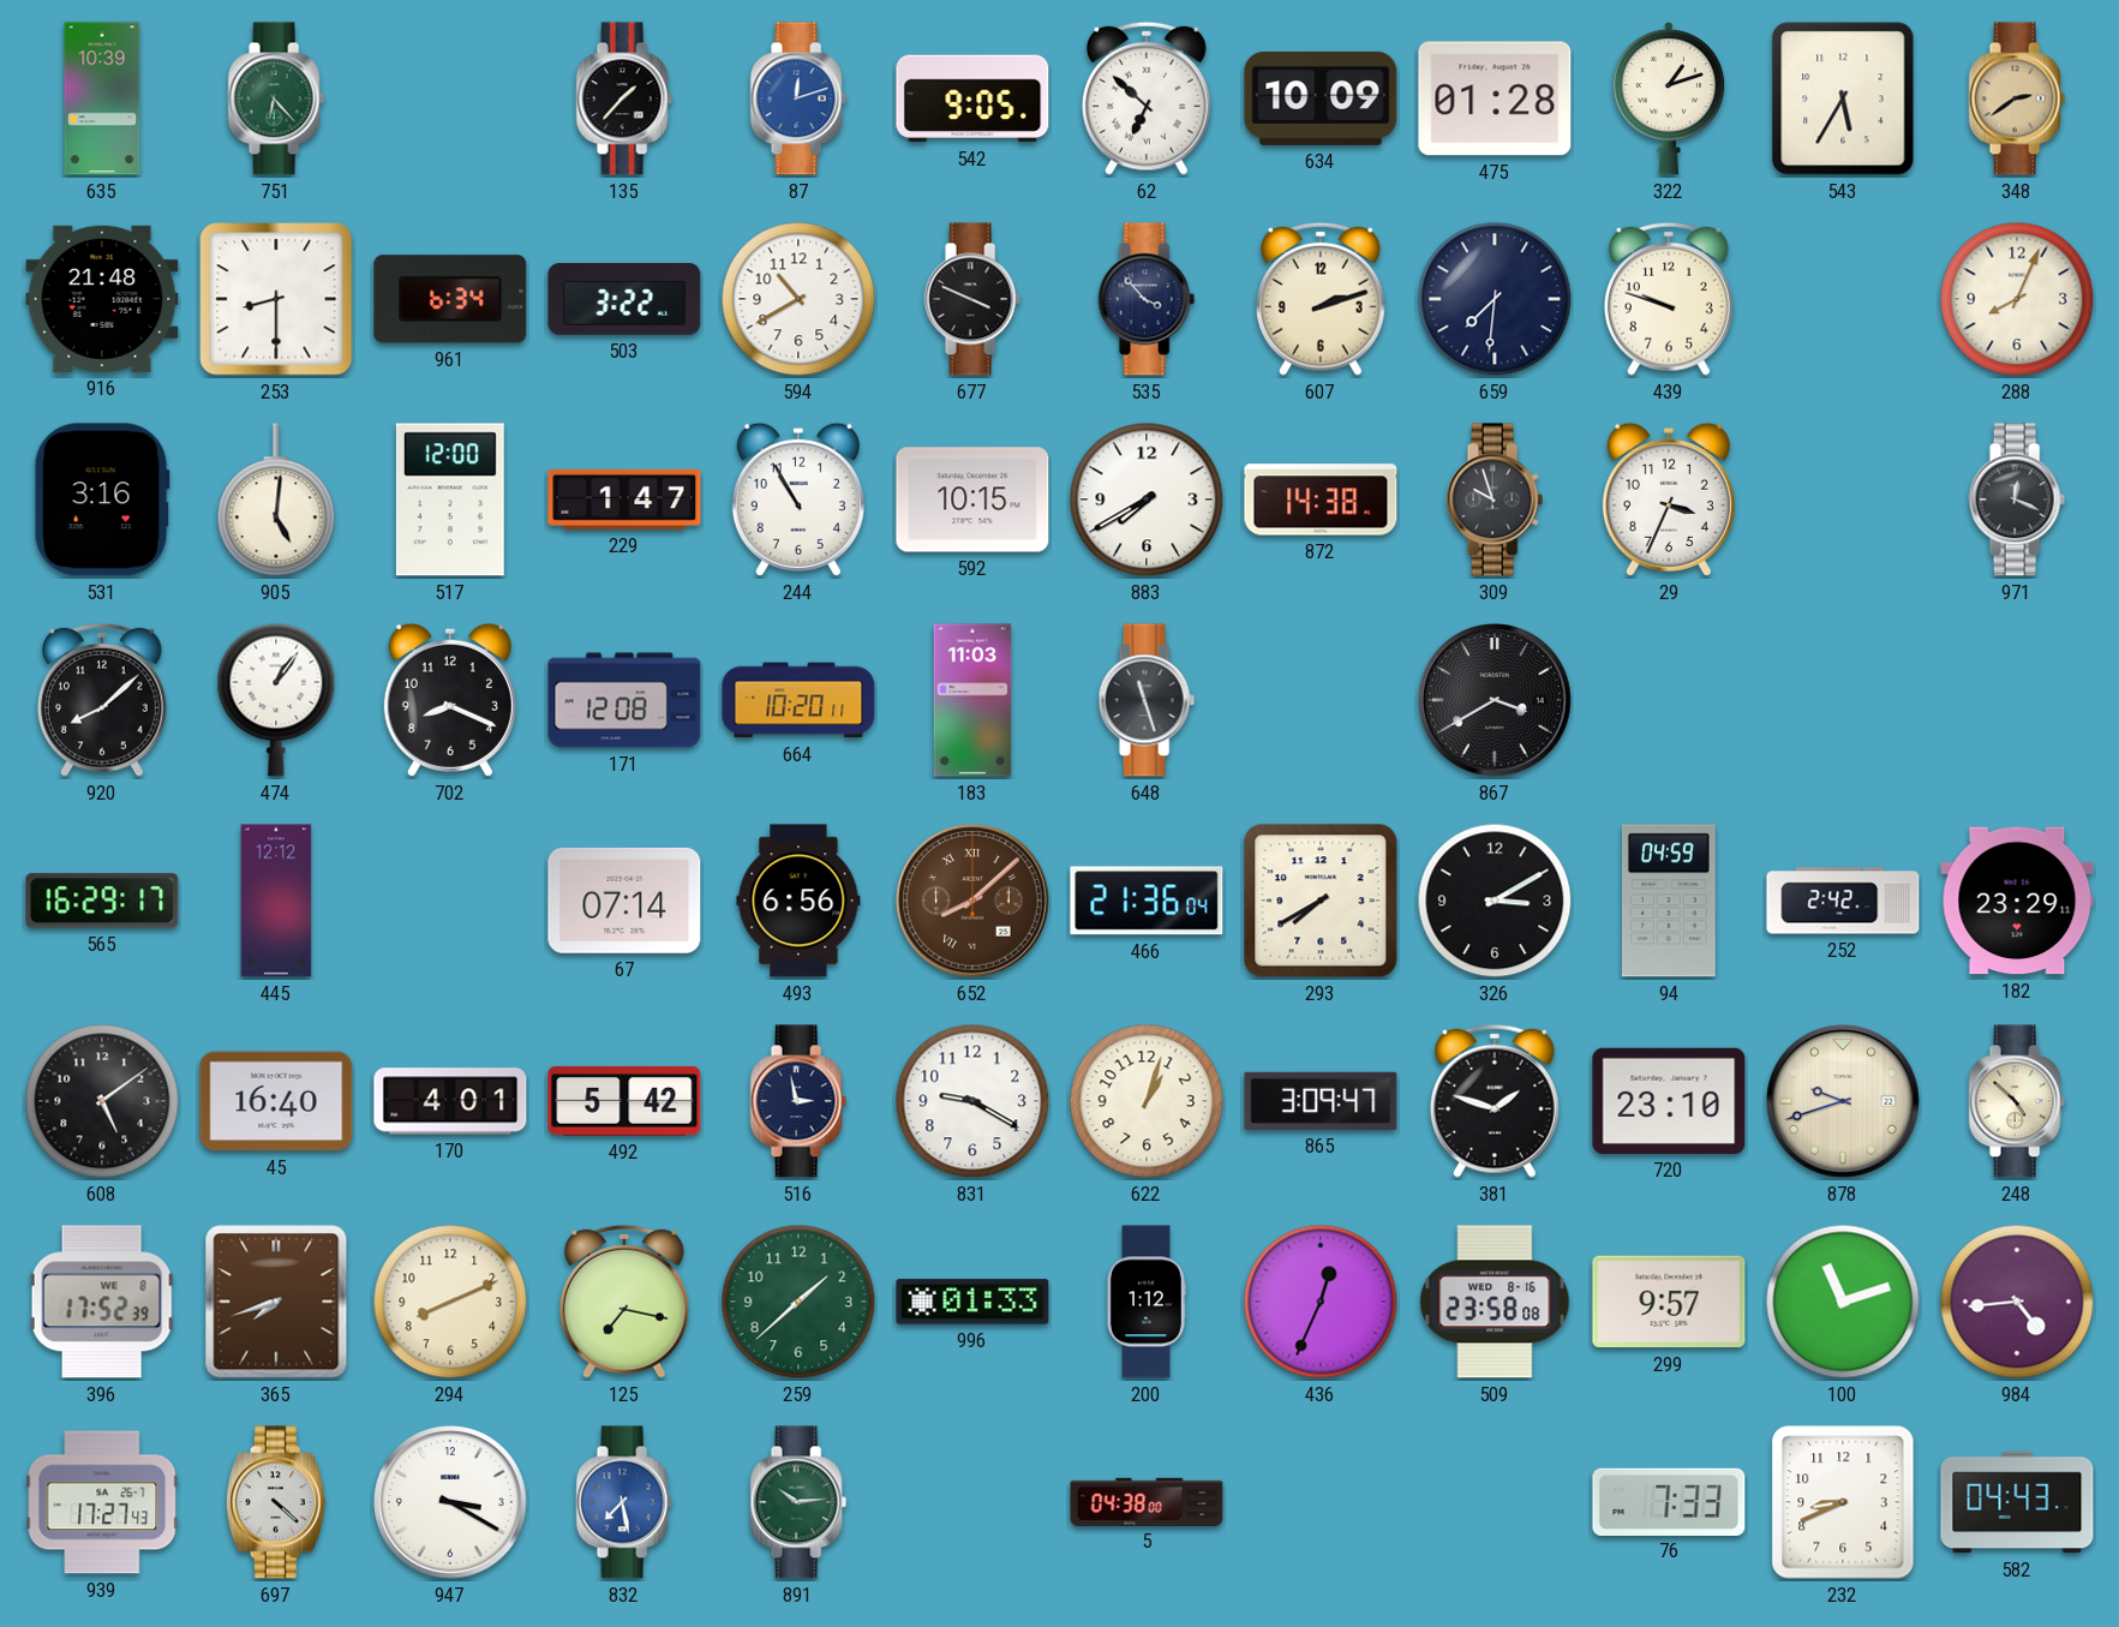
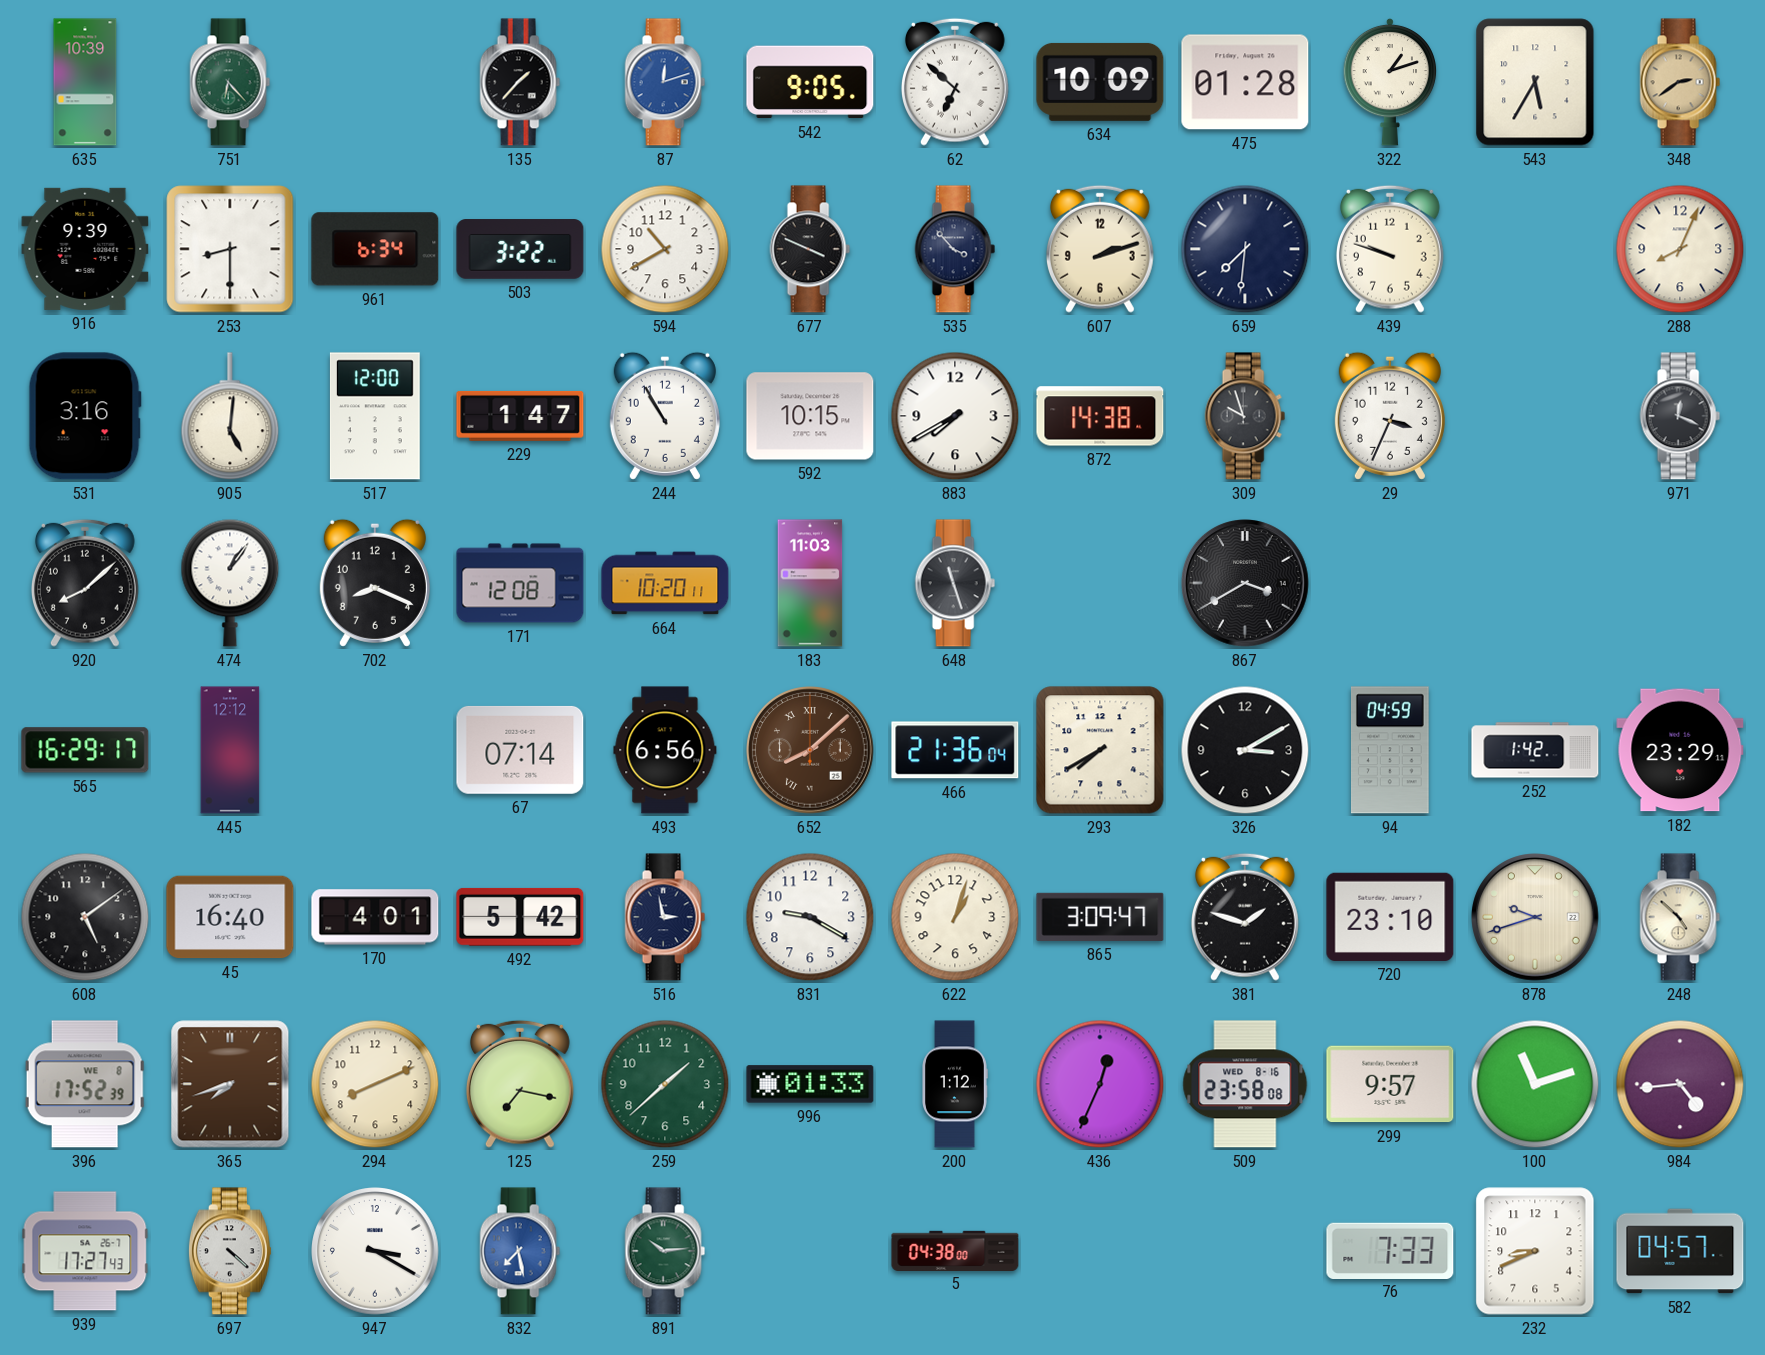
916: 21:48 -> 9:39
252: 2:42 -> 1:42
582: 04:43 -> 04:57
